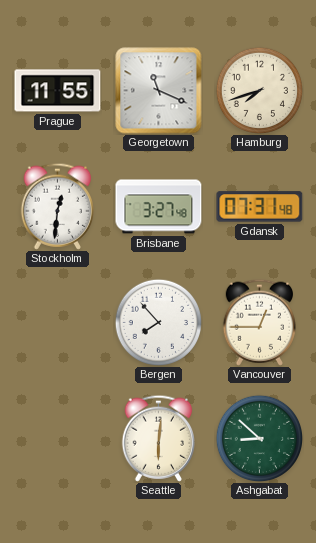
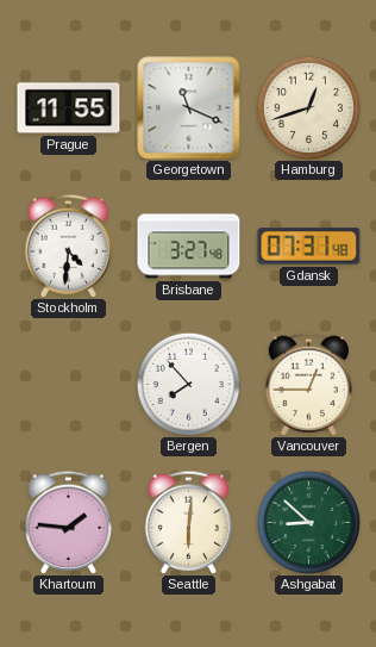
Hamburg: 7:42 -> 12:42
Stockholm: 12:31 -> 4:31
Khartoum: none -> 1:46
